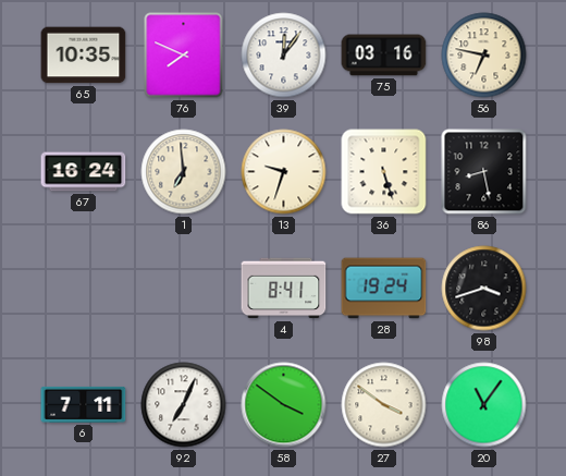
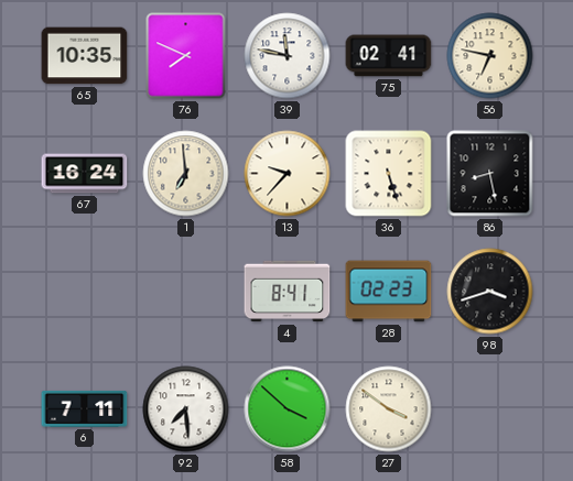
39: 12:06 -> 11:47
75: 03:16 -> 02:41
13: 9:33 -> 9:37
28: 19:24 -> 02:23
92: 7:04 -> 7:29
58: 3:51 -> 3:52
20: 11:06 -> none
